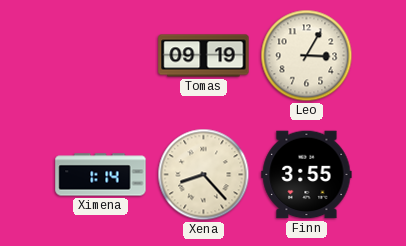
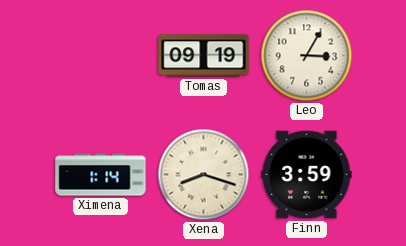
Xena: 8:23 -> 8:18
Finn: 3:55 -> 3:59
